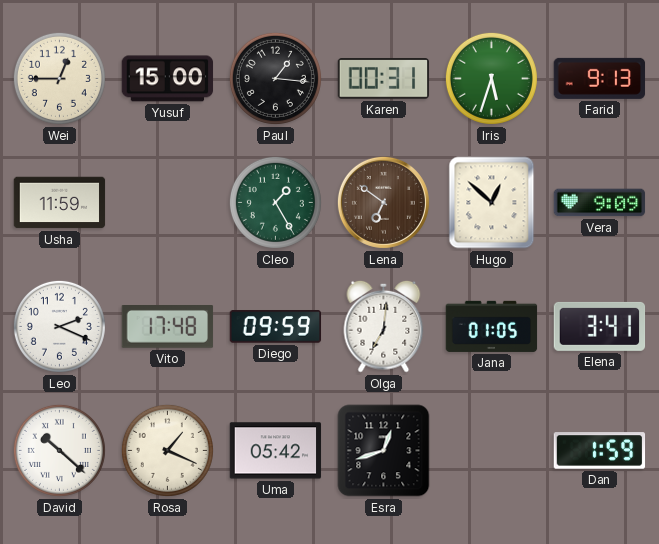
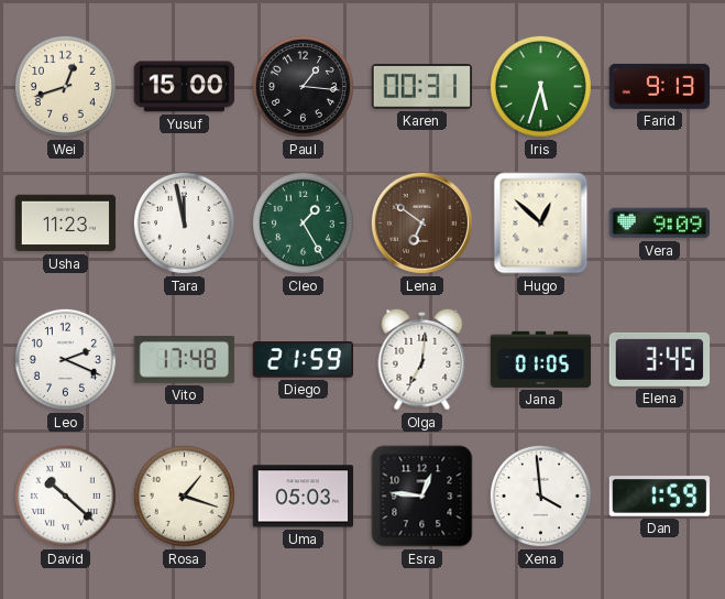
Wei: 12:45 -> 12:42
Usha: 11:59 -> 11:23
Tara: none -> 11:58
Diego: 09:59 -> 21:59
Elena: 3:41 -> 3:45
Rosa: 1:19 -> 1:18
Uma: 05:42 -> 05:03
Esra: 12:42 -> 12:46
Xena: none -> 3:59
